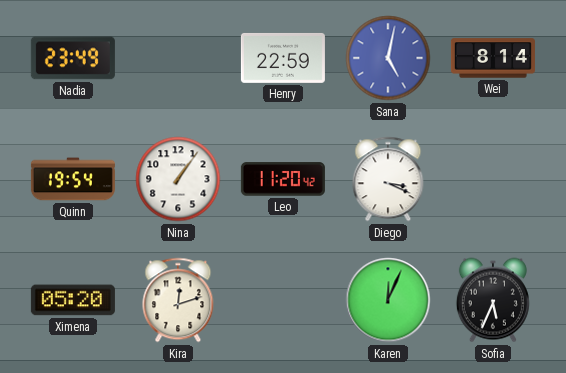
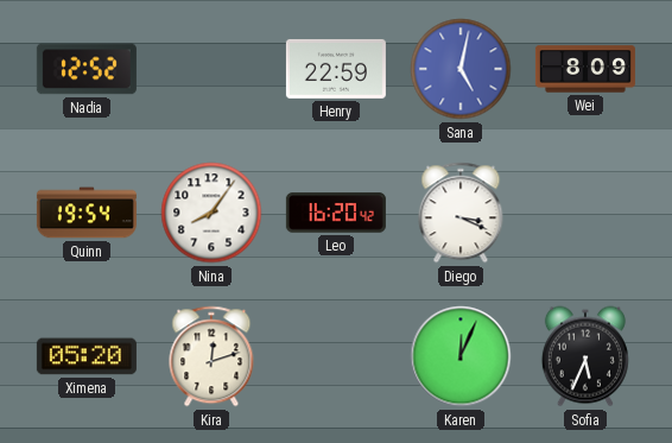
Nadia: 23:49 -> 12:52
Wei: 8:14 -> 8:09
Nina: 1:06 -> 8:06
Leo: 11:20 -> 16:20
